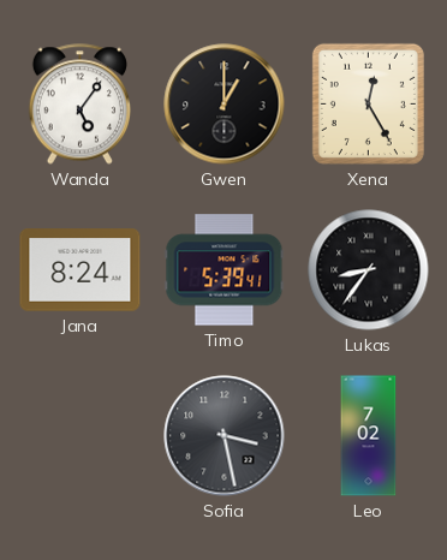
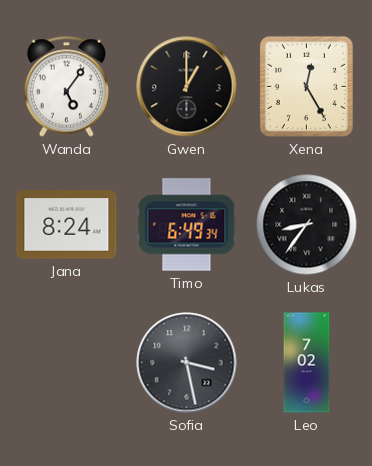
Timo: 5:39 -> 6:49
